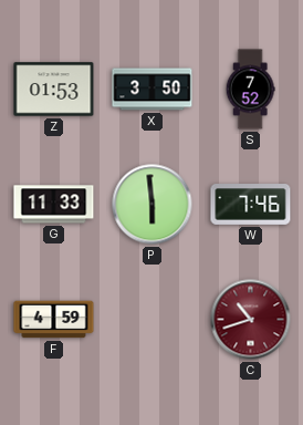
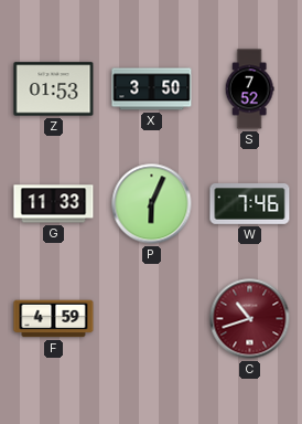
P: 5:59 -> 6:04
